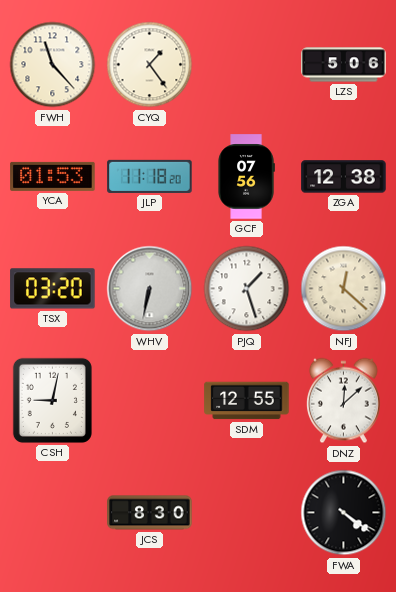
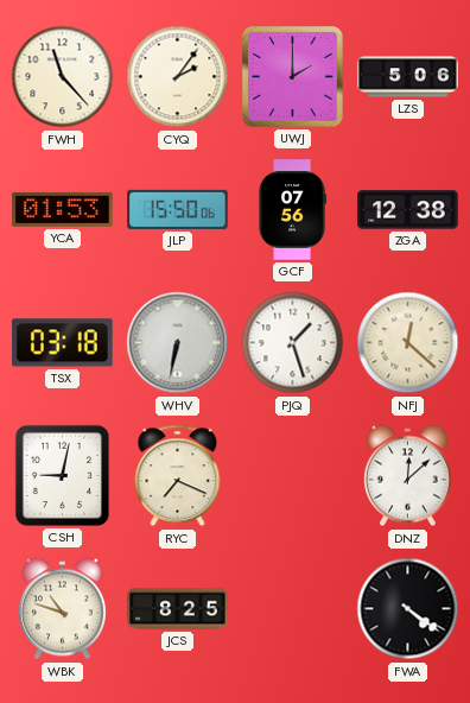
CYQ: 1:24 -> 2:06
UWJ: none -> 2:00
JLP: 11:18 -> 15:50
TSX: 03:20 -> 03:18
RYC: none -> 7:19
SDM: 12:55 -> none
WBK: none -> 10:48
JCS: 8:30 -> 8:25
